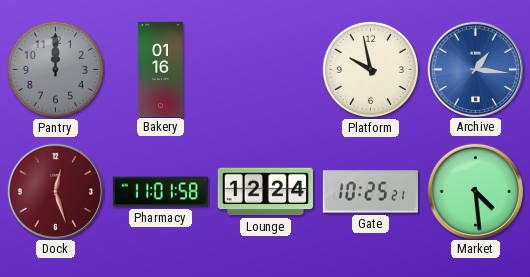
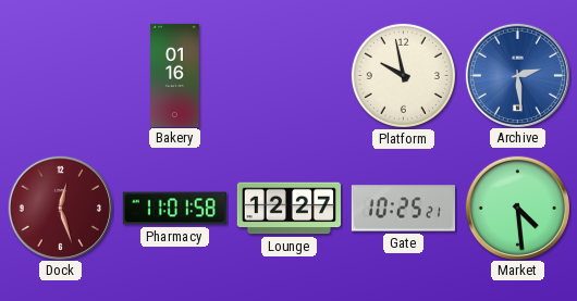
Pantry: 12:00 -> none
Archive: 1:16 -> 2:29
Lounge: 12:24 -> 12:27
